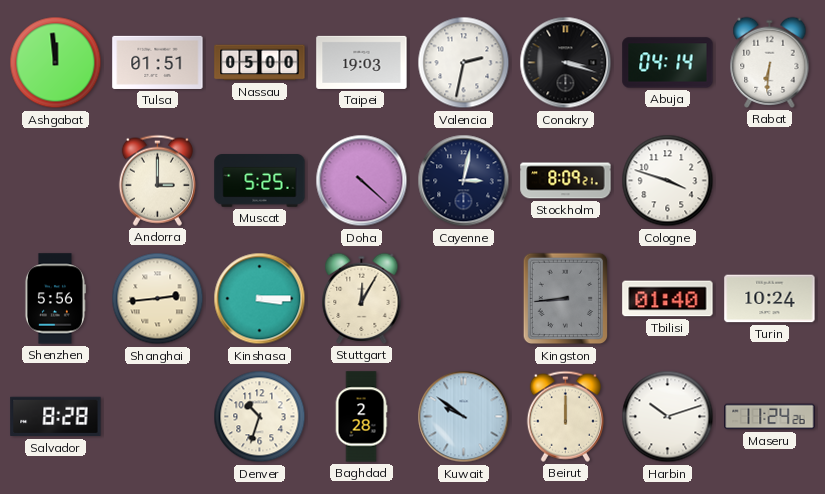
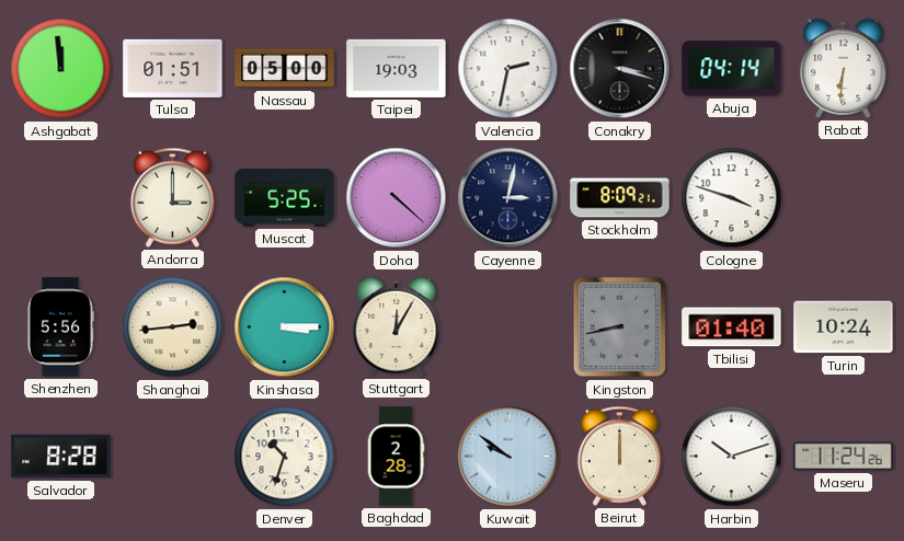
Kingston: 8:44 -> 8:43
